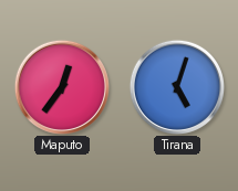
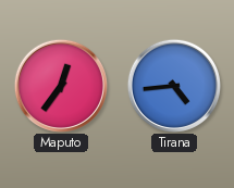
Tirana: 5:03 -> 4:44
